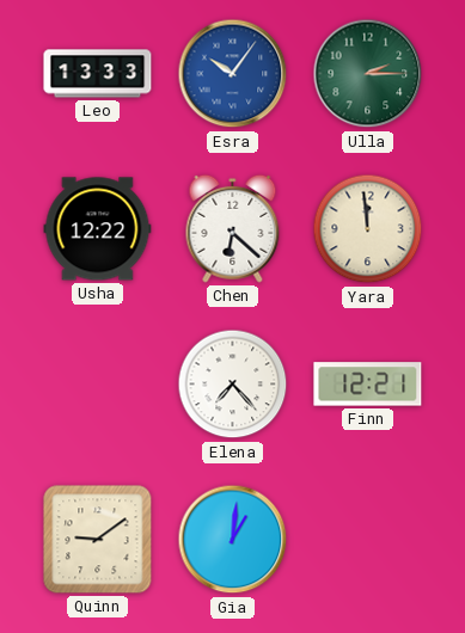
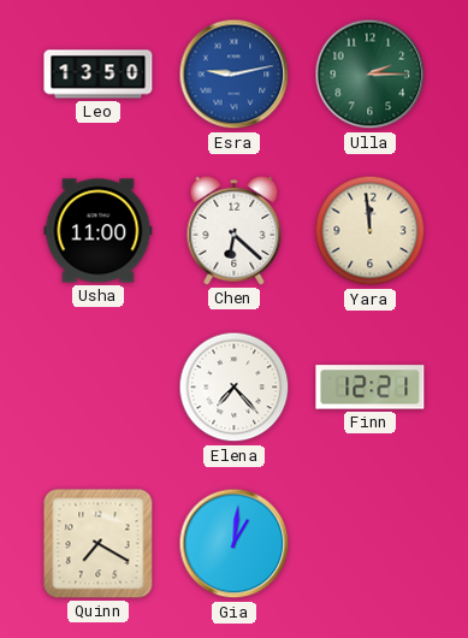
Leo: 13:33 -> 13:50
Esra: 10:06 -> 9:13
Usha: 12:22 -> 11:00
Quinn: 9:09 -> 7:20
